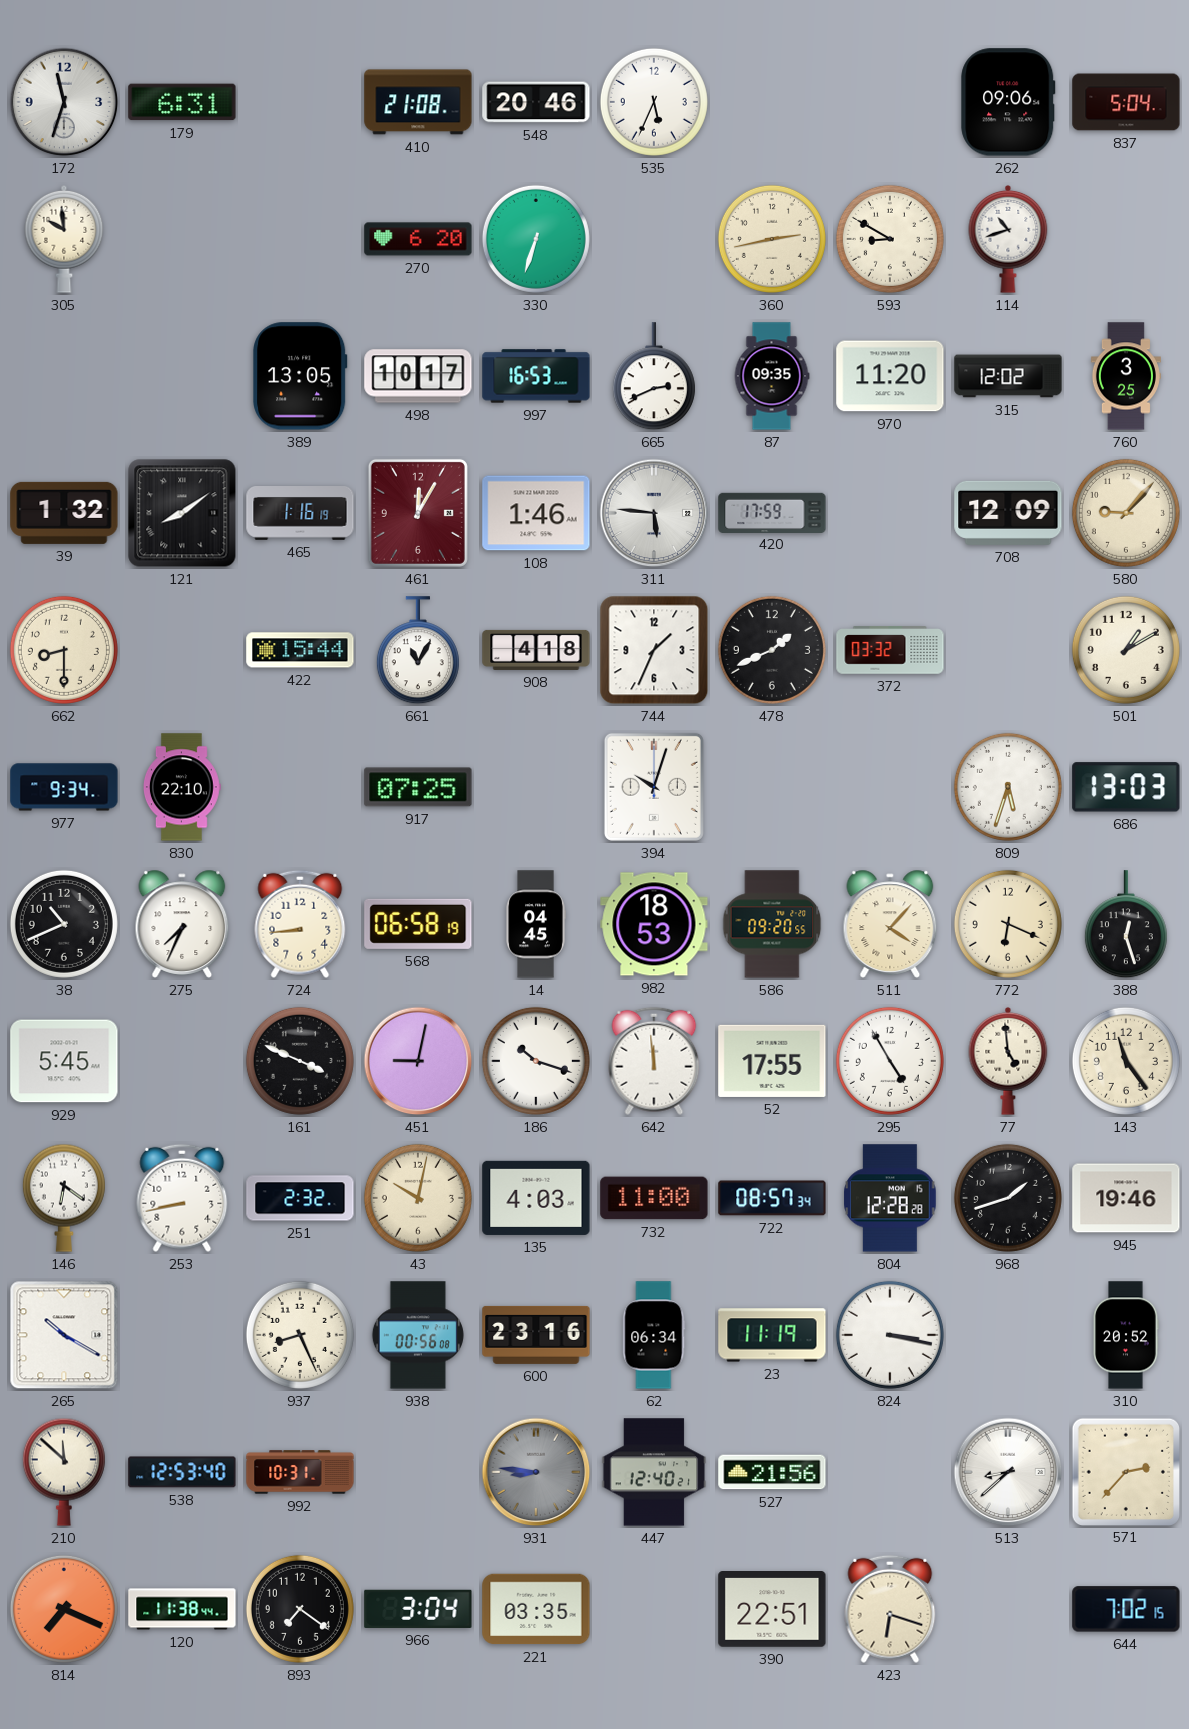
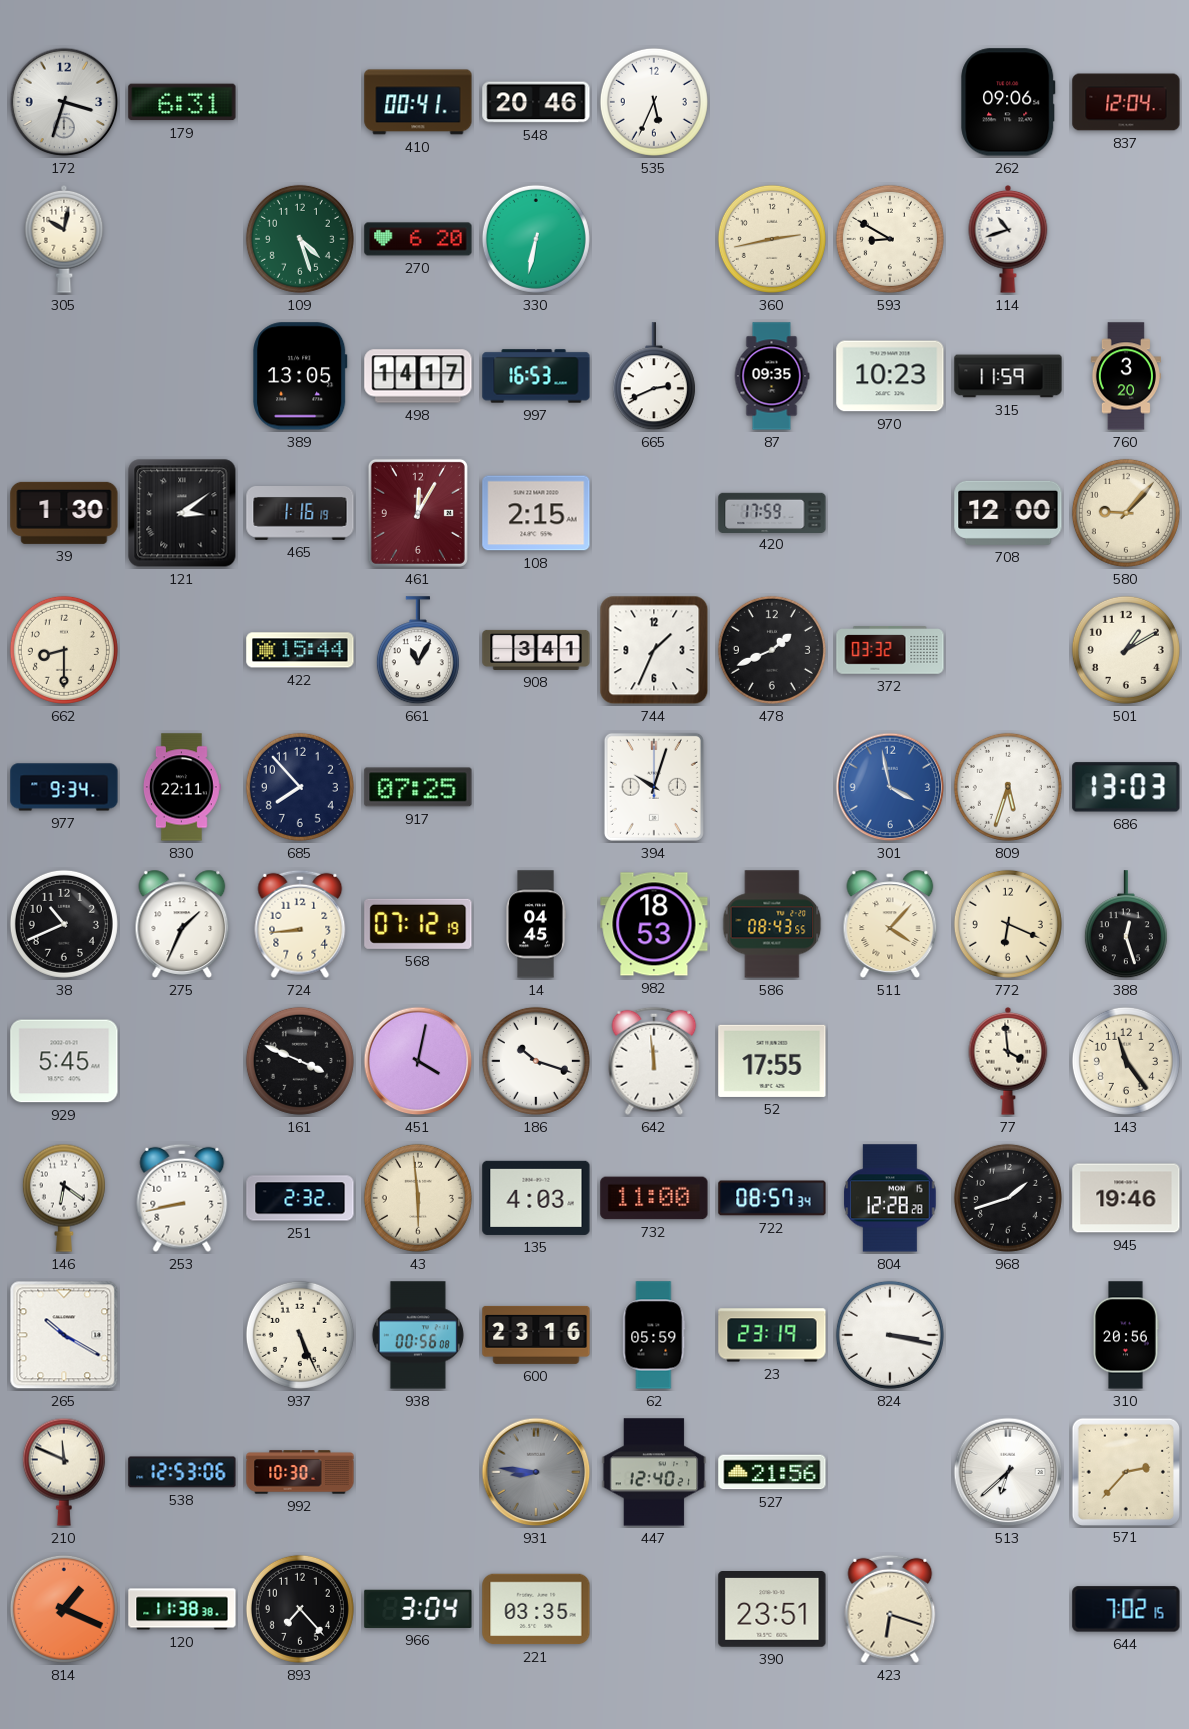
172: 11:33 -> 3:33
410: 21:08 -> 00:41
837: 5:04 -> 12:04
305: 9:59 -> 10:02
109: none -> 4:27
330: 6:33 -> 6:32
498: 10:17 -> 14:17
970: 11:20 -> 10:23
315: 12:02 -> 11:59
760: 3:25 -> 3:20
39: 1:32 -> 1:30
121: 8:09 -> 3:09
108: 1:46 -> 2:15
311: 5:46 -> none
708: 12:09 -> 12:00
908: 4:18 -> 3:41
830: 22:10 -> 22:11
685: none -> 7:53
301: none -> 3:58
275: 7:34 -> 1:34
568: 06:58 -> 07:12
586: 09:20 -> 08:43
451: 9:02 -> 4:02
295: 4:55 -> none
77: 4:59 -> 3:59
43: 10:02 -> 5:59
937: 8:26 -> 5:26
62: 06:34 -> 05:59
23: 11:19 -> 23:19
310: 20:52 -> 20:56
210: 11:52 -> 11:49
538: 12:53:40 -> 12:53:06
992: 10:31 -> 10:30
513: 8:38 -> 6:38
814: 7:19 -> 1:19
120: 11:38:44 -> 11:38:38
893: 7:21 -> 7:23
390: 22:51 -> 23:51
